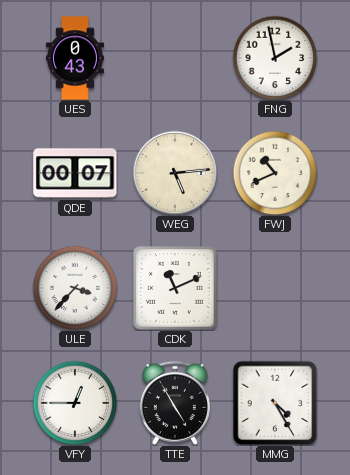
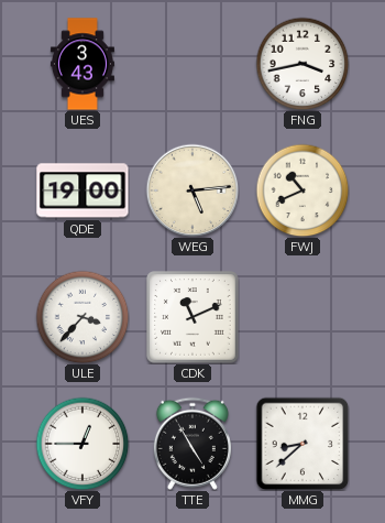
UES: 0:43 -> 3:43
FNG: 1:58 -> 3:43
QDE: 00:07 -> 19:00
MMG: 4:25 -> 8:38
